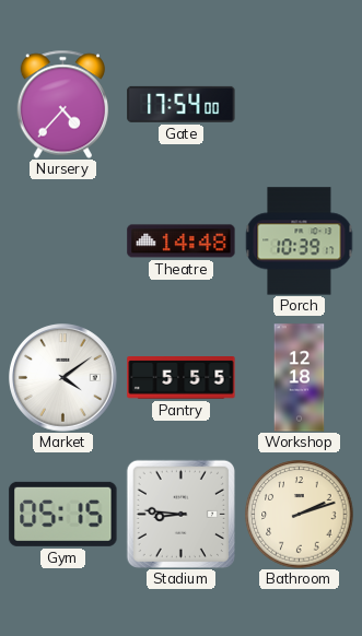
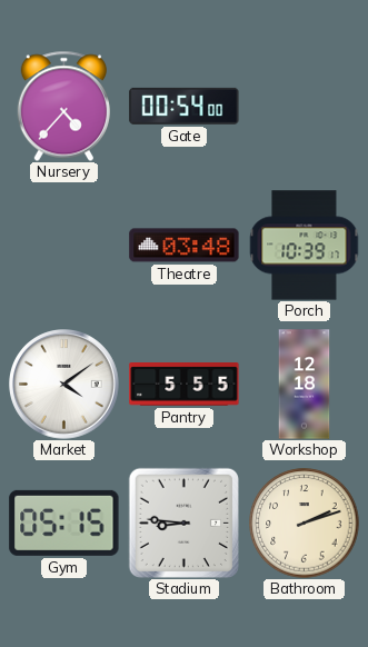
Gate: 17:54 -> 00:54
Theatre: 14:48 -> 03:48
